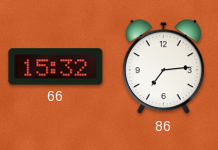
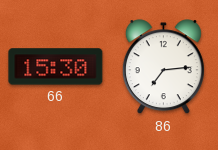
66: 15:32 -> 15:30
